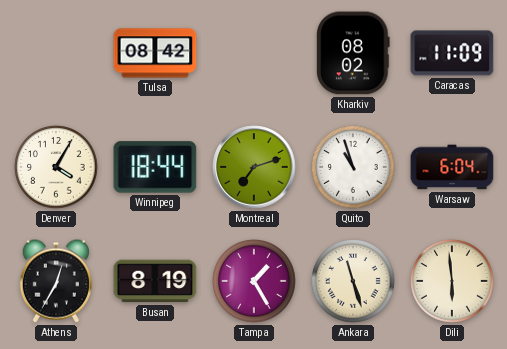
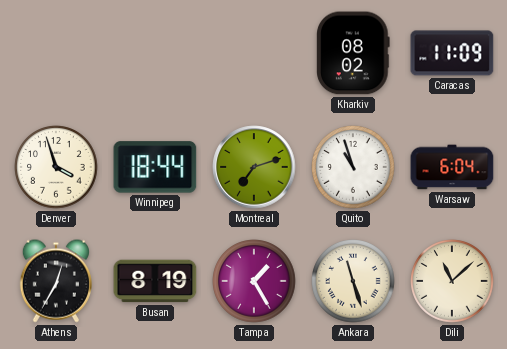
Tulsa: 08:42 -> none
Denver: 4:05 -> 3:57
Dili: 5:59 -> 11:08
